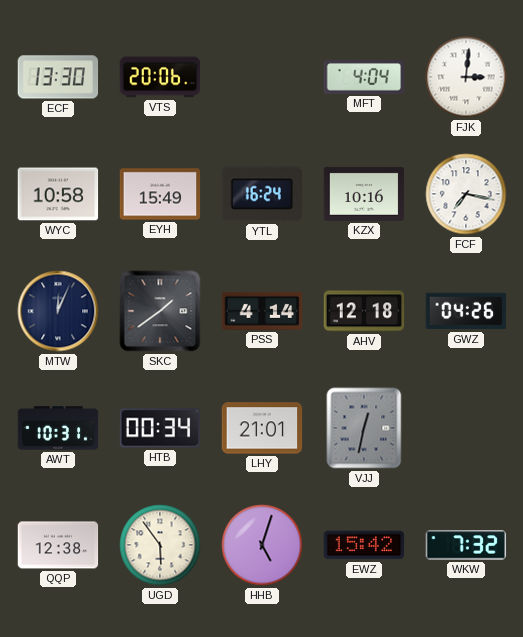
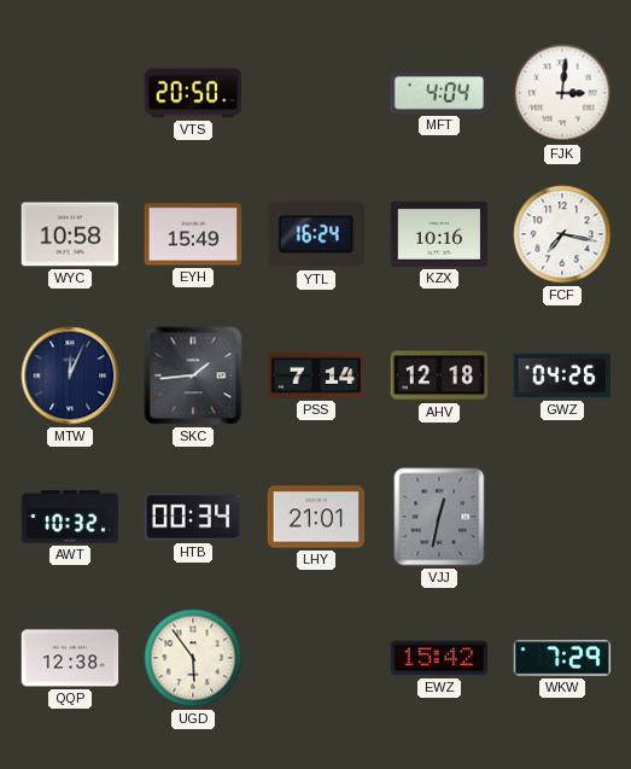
ECF: 13:30 -> none
VTS: 20:06 -> 20:50
SKC: 1:39 -> 1:44
PSS: 4:14 -> 7:14
AWT: 10:31 -> 10:32
HHB: 5:03 -> none
WKW: 7:32 -> 7:29
